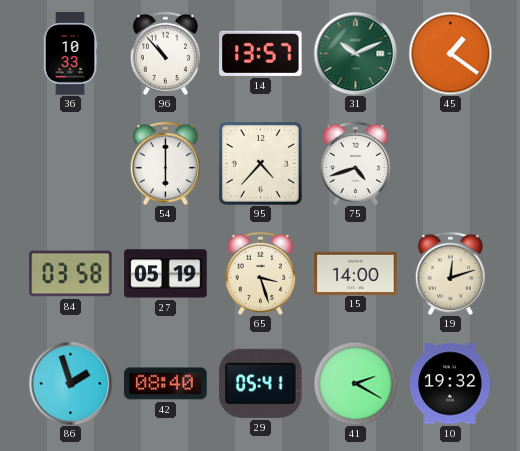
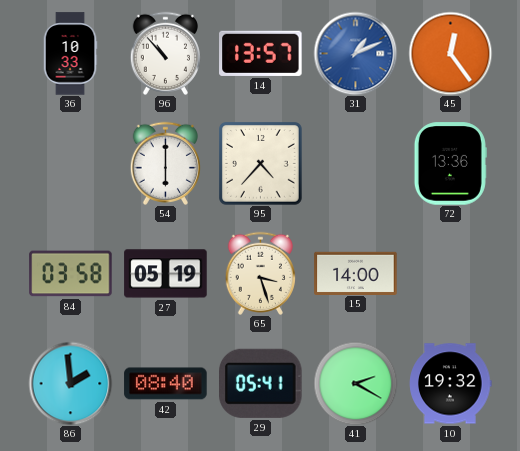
31: 10:11 -> 1:11
31 dial: green -> blue
45: 1:21 -> 12:24
75: 4:42 -> none
72: none -> 13:36
19: 12:12 -> none
86: 1:57 -> 1:59
